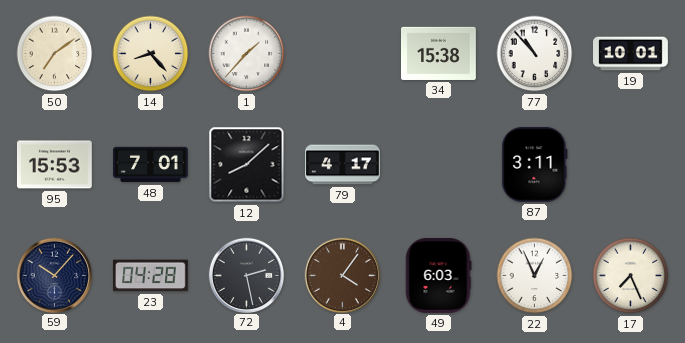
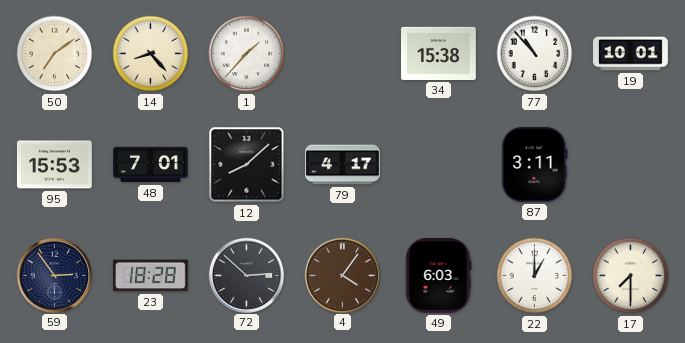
59: 10:07 -> 2:54
23: 04:28 -> 18:28
72: 2:28 -> 2:52
22: 12:56 -> 1:00
17: 7:26 -> 7:30
